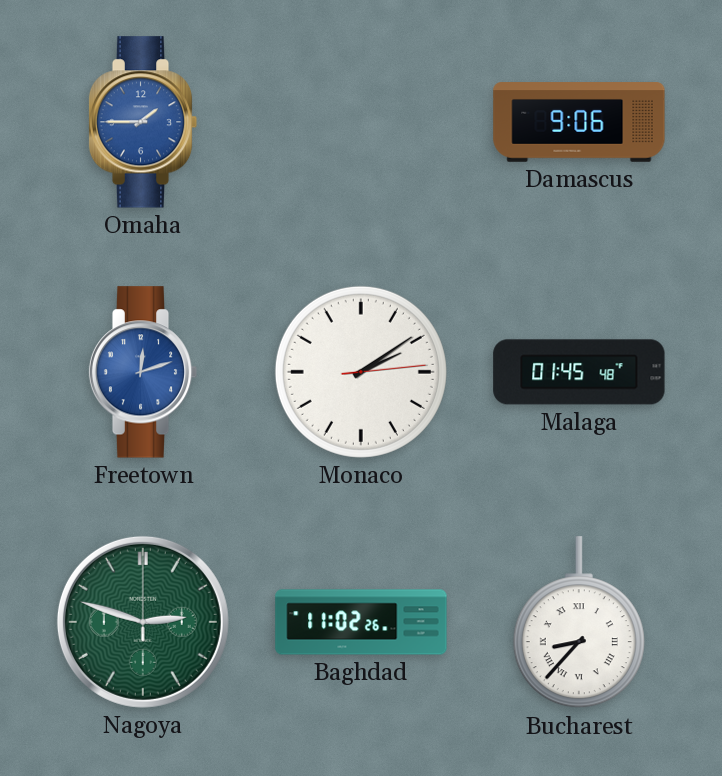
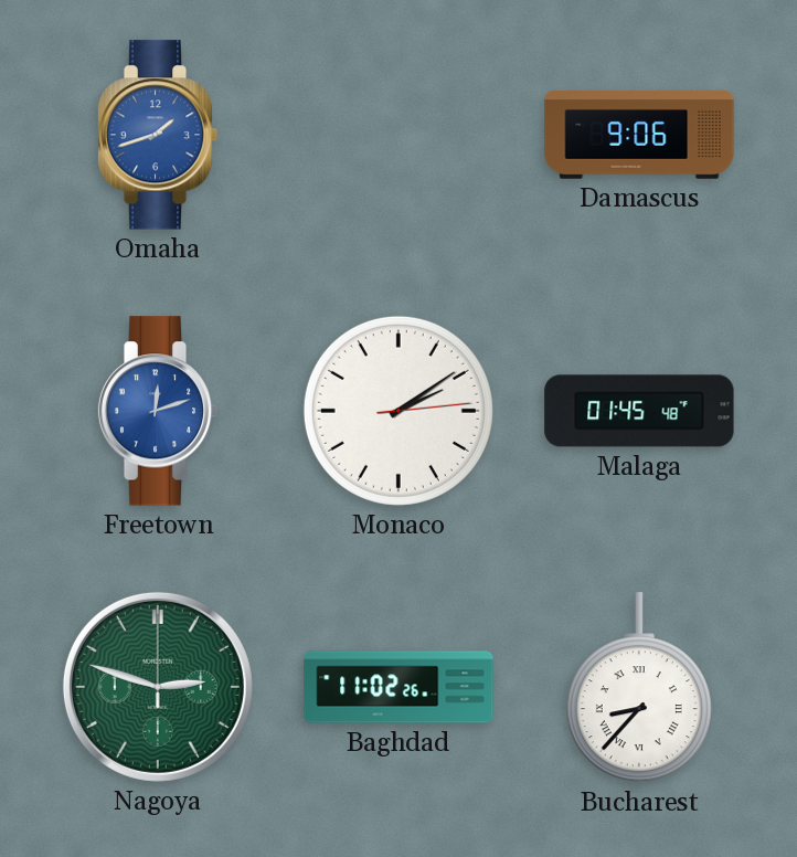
Omaha: 1:45 -> 1:42
